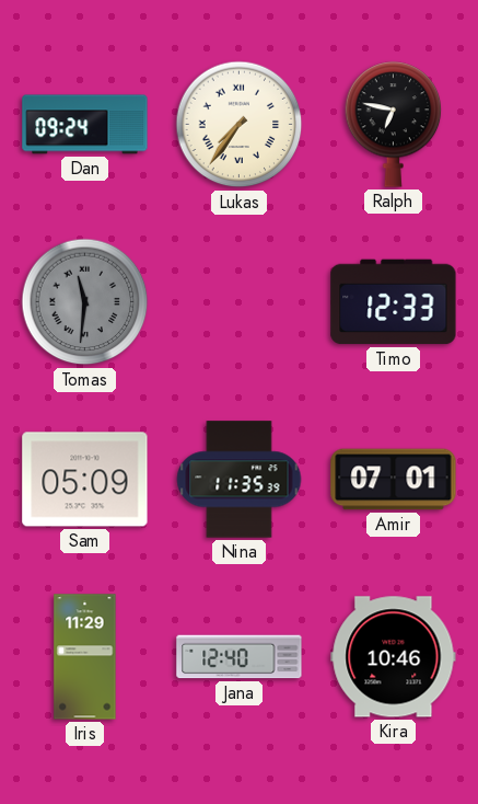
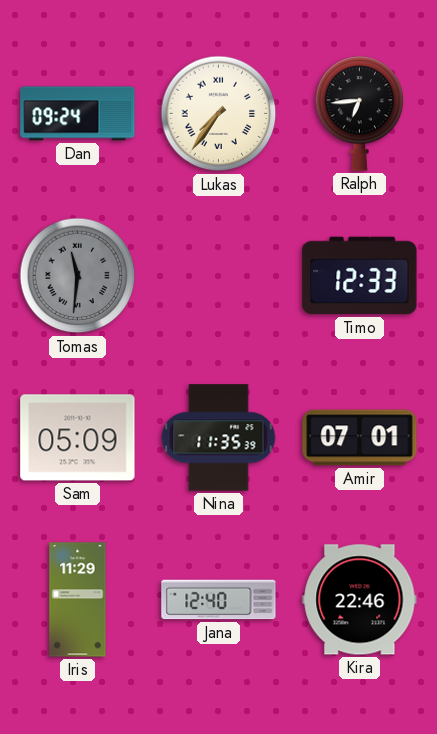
Ralph: 6:47 -> 6:44
Kira: 10:46 -> 22:46
